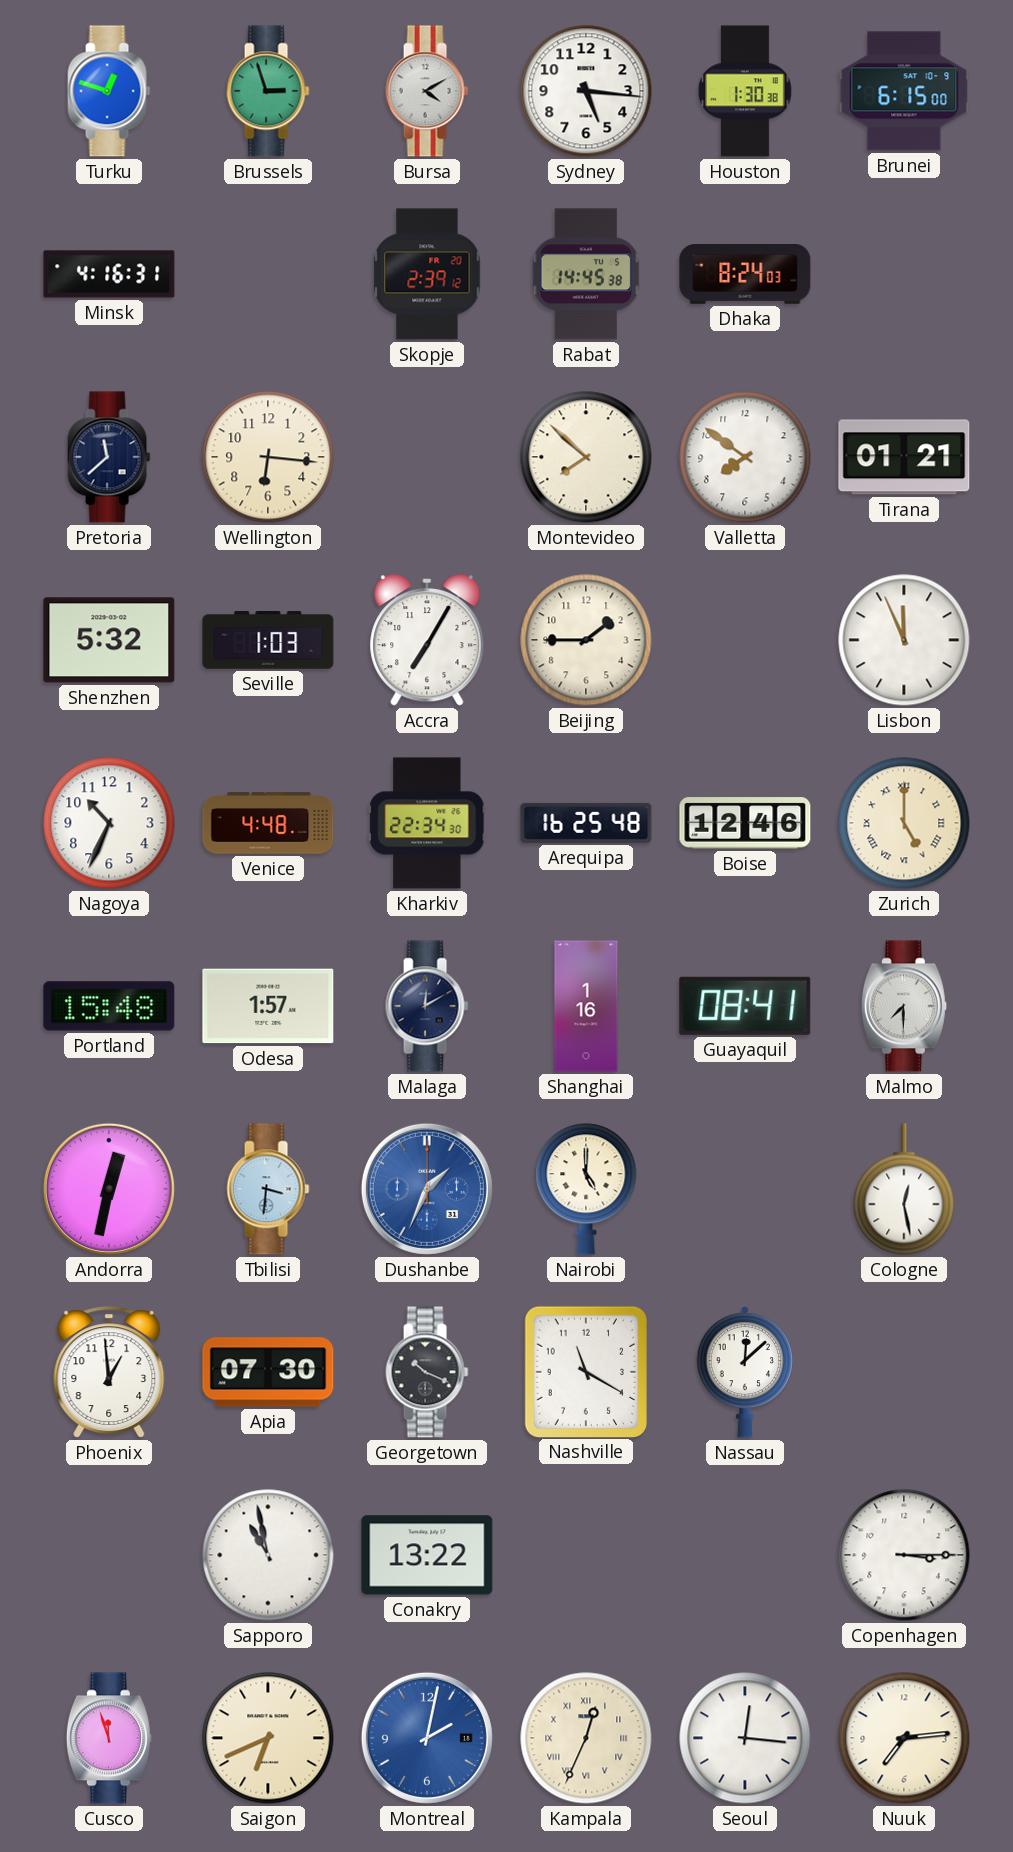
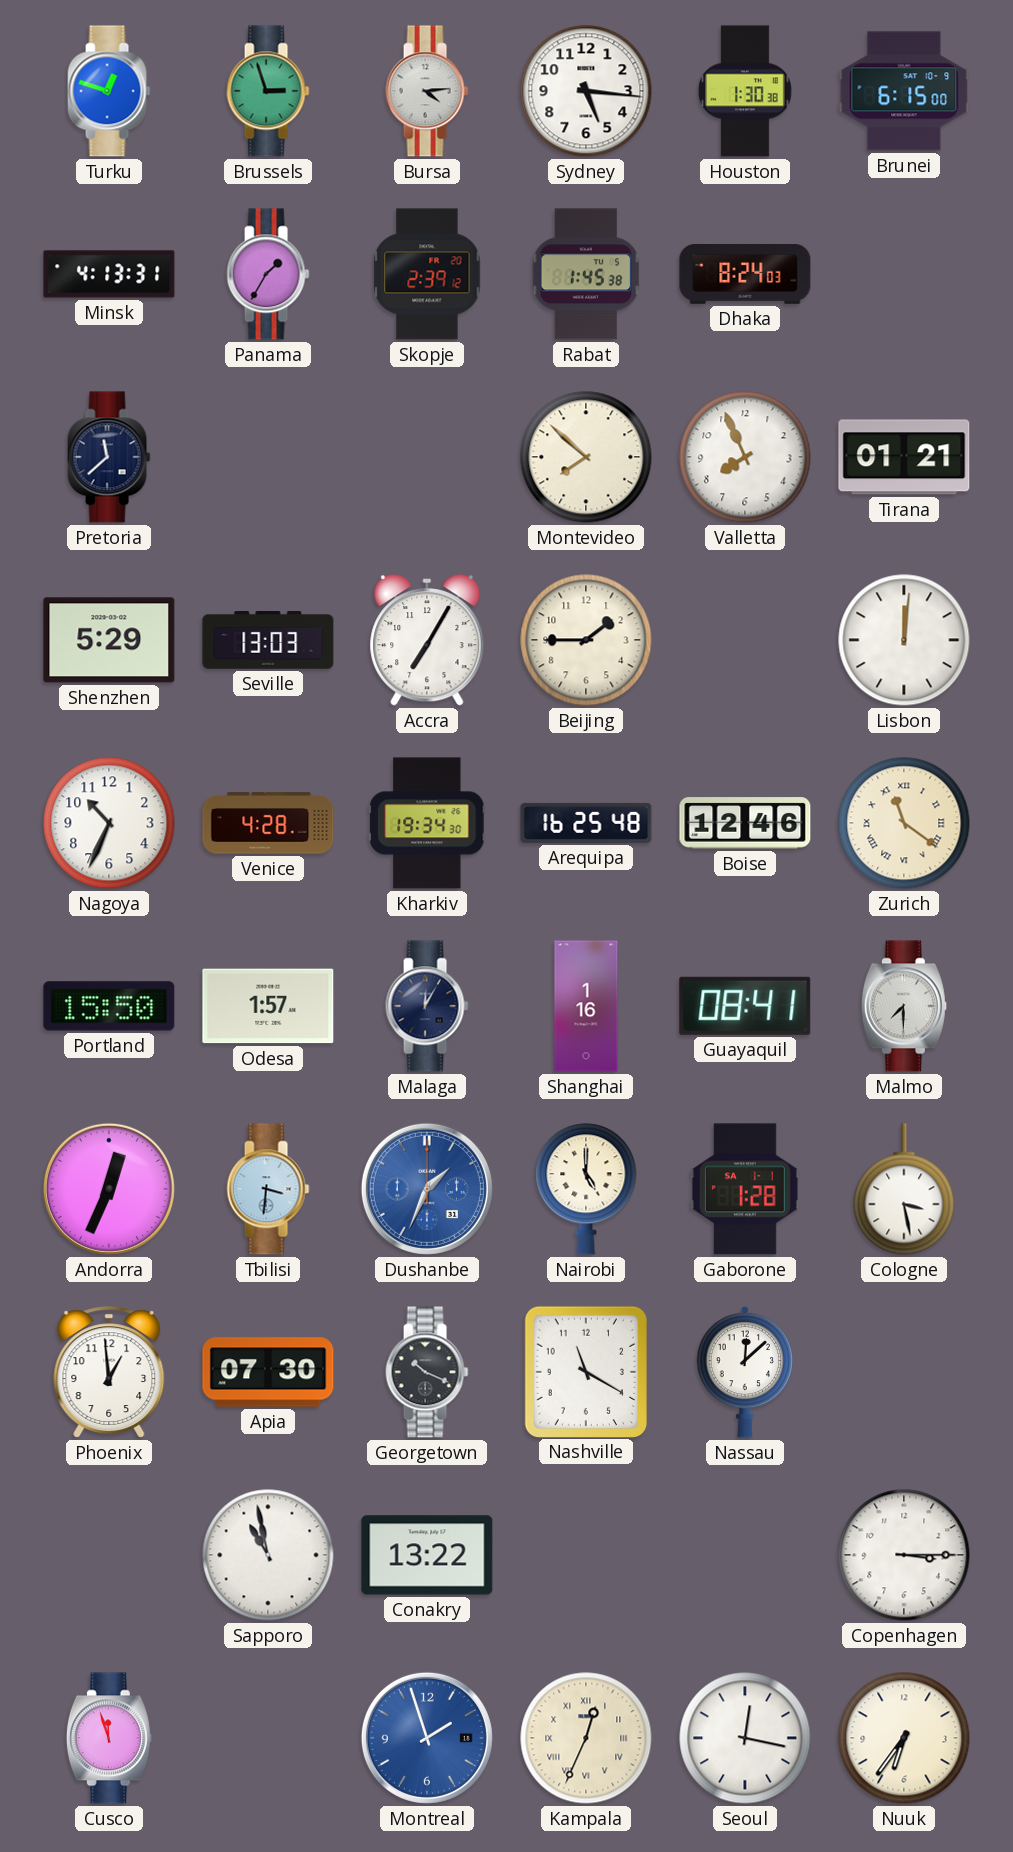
Bursa: 4:10 -> 4:14
Minsk: 4:16 -> 4:13
Panama: none -> 1:35
Rabat: 14:45 -> 1:45
Wellington: 6:16 -> none
Valletta: 7:51 -> 7:56
Shenzhen: 5:32 -> 5:29
Seville: 1:03 -> 13:03
Lisbon: 11:56 -> 12:01
Venice: 4:48 -> 4:28
Kharkiv: 22:34 -> 19:34
Zurich: 5:00 -> 11:21
Portland: 15:48 -> 15:50
Malaga: 12:10 -> 12:05
Andorra: 12:32 -> 12:34
Gaborone: none -> 1:28
Cologne: 12:28 -> 3:28
Saigon: 6:41 -> none
Montreal: 2:02 -> 1:57
Seoul: 12:16 -> 12:17
Nuuk: 7:14 -> 6:36
